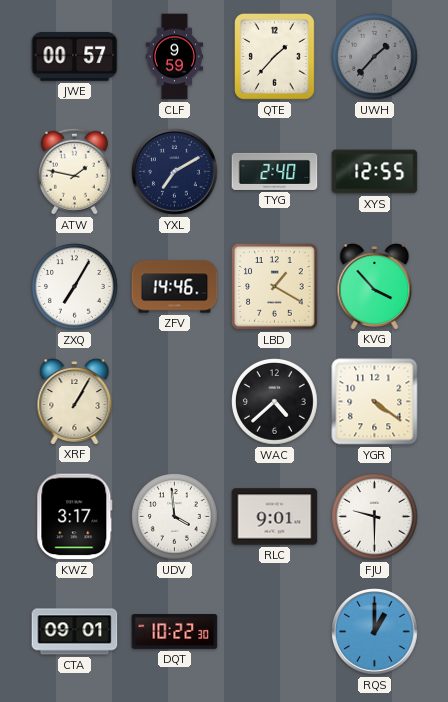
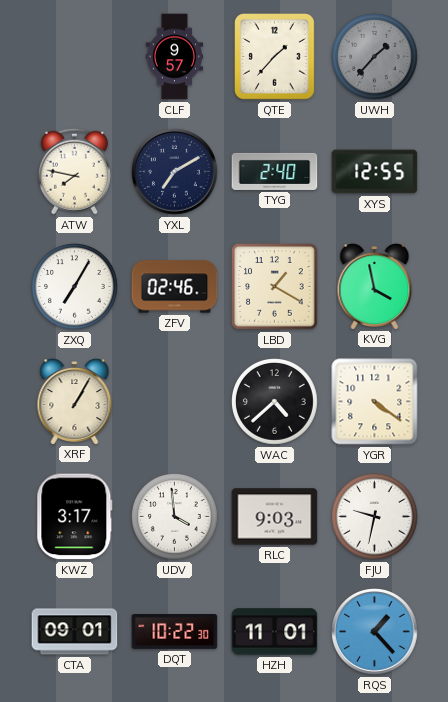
JWE: 00:57 -> none
CLF: 9:59 -> 9:57
ATW: 1:47 -> 7:47
ZFV: 14:46 -> 02:46
KVG: 3:53 -> 3:58
RLC: 9:01 -> 9:03
FJU: 9:30 -> 9:32
HZH: none -> 11:01
RQS: 1:00 -> 1:23
